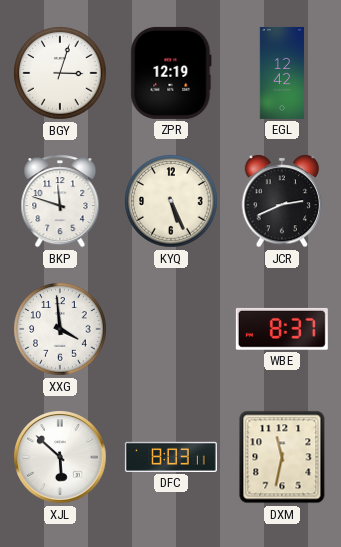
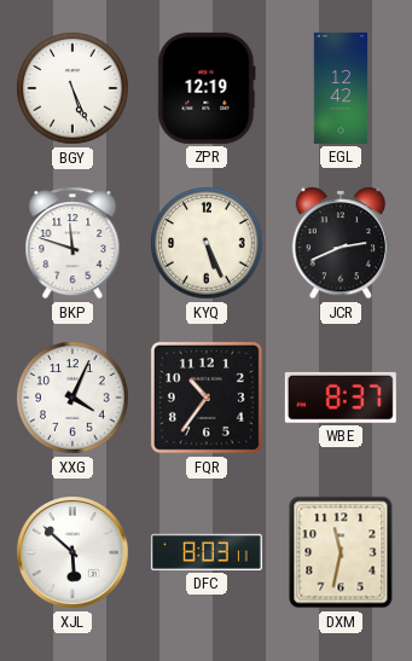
BGY: 3:03 -> 5:26
XXG: 3:59 -> 4:04
FQR: none -> 10:36
